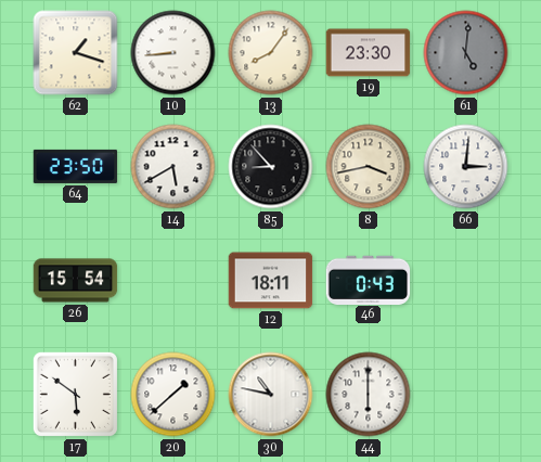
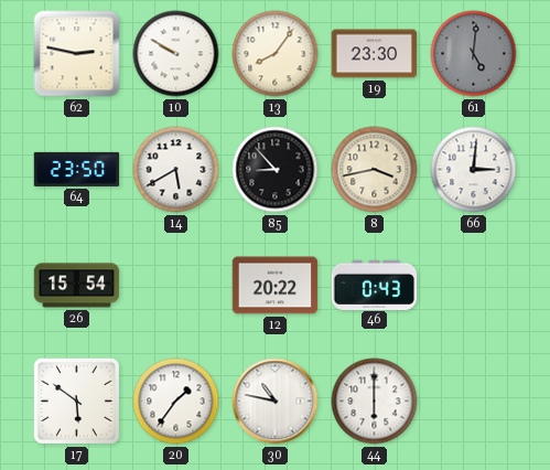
62: 1:18 -> 2:47
10: 8:44 -> 9:50
12: 18:11 -> 20:22
20: 1:38 -> 1:36
